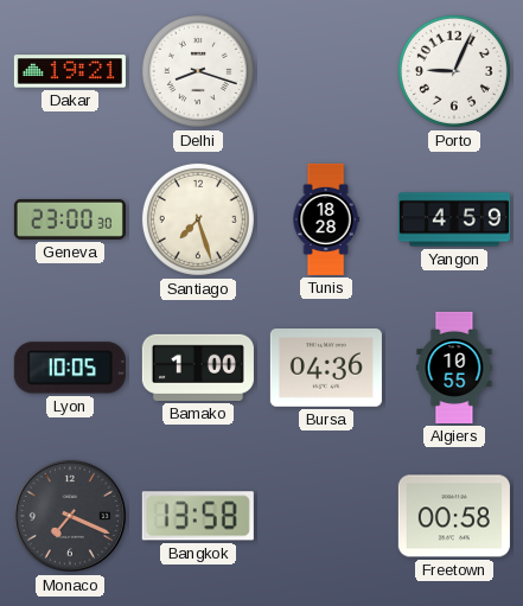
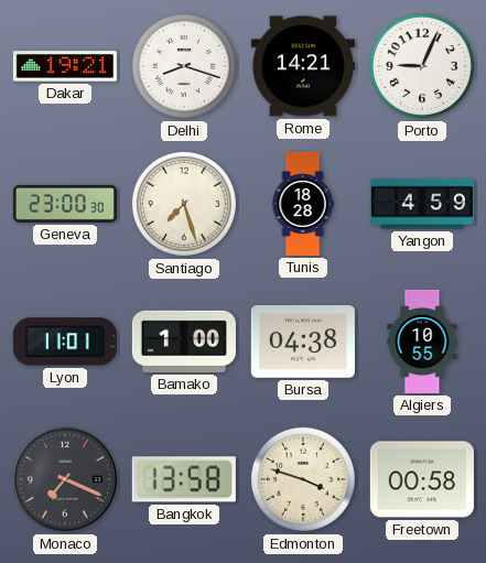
Rome: none -> 14:21
Lyon: 10:05 -> 11:01
Bursa: 04:36 -> 04:38
Edmonton: none -> 3:48
